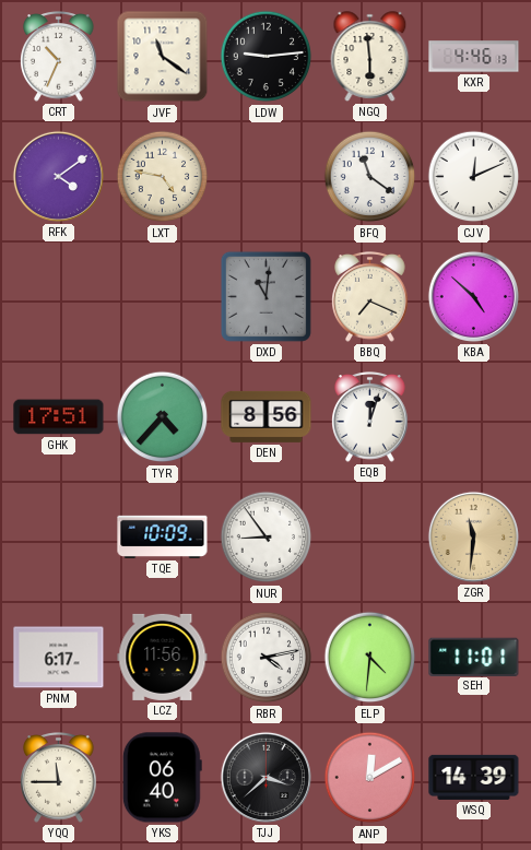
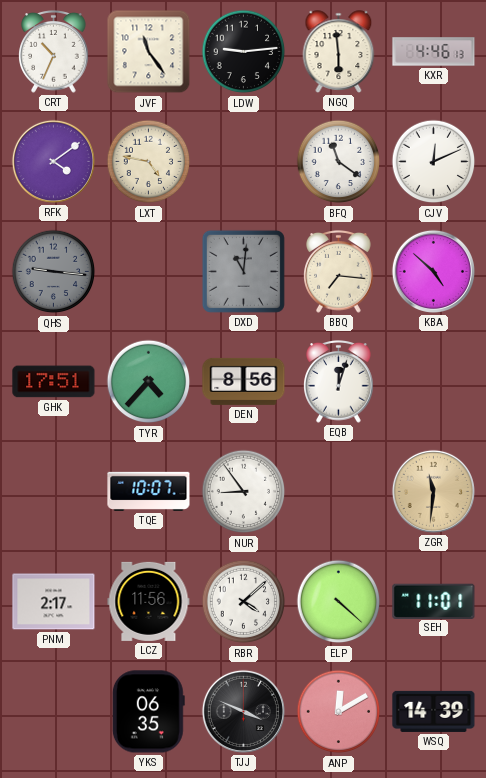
JVF: 11:21 -> 11:24
QHS: none -> 9:16
BBQ: 7:19 -> 7:16
TQE: 10:09 -> 10:07
PNM: 6:17 -> 2:17
RBR: 4:13 -> 4:08
ELP: 4:31 -> 4:22
YQQ: 11:45 -> none
YKS: 06:40 -> 06:35
TJJ: 3:38 -> 3:49
